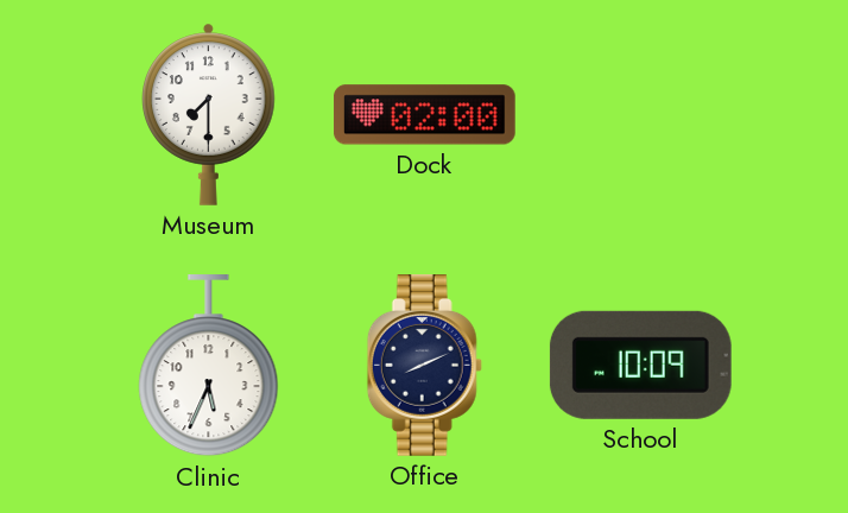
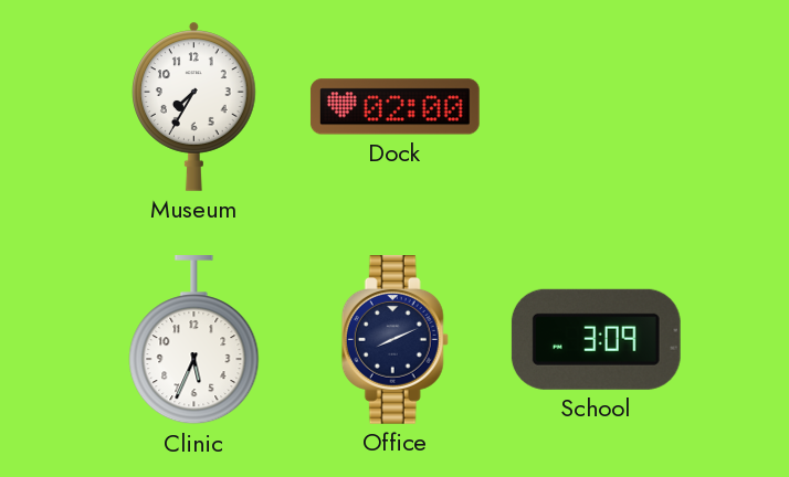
Museum: 7:30 -> 7:35
School: 10:09 -> 3:09
